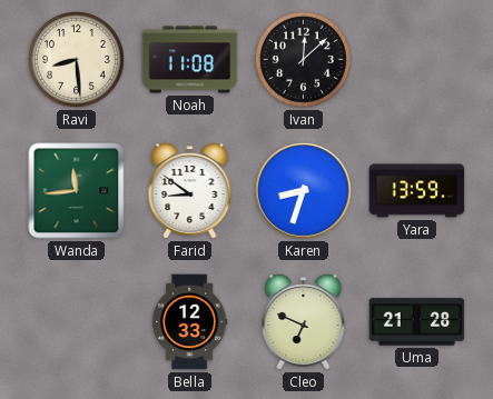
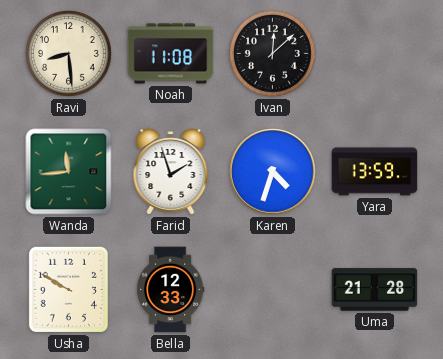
Farid: 8:51 -> 1:57
Karen: 8:33 -> 4:33
Usha: none -> 9:50
Cleo: 6:49 -> none
